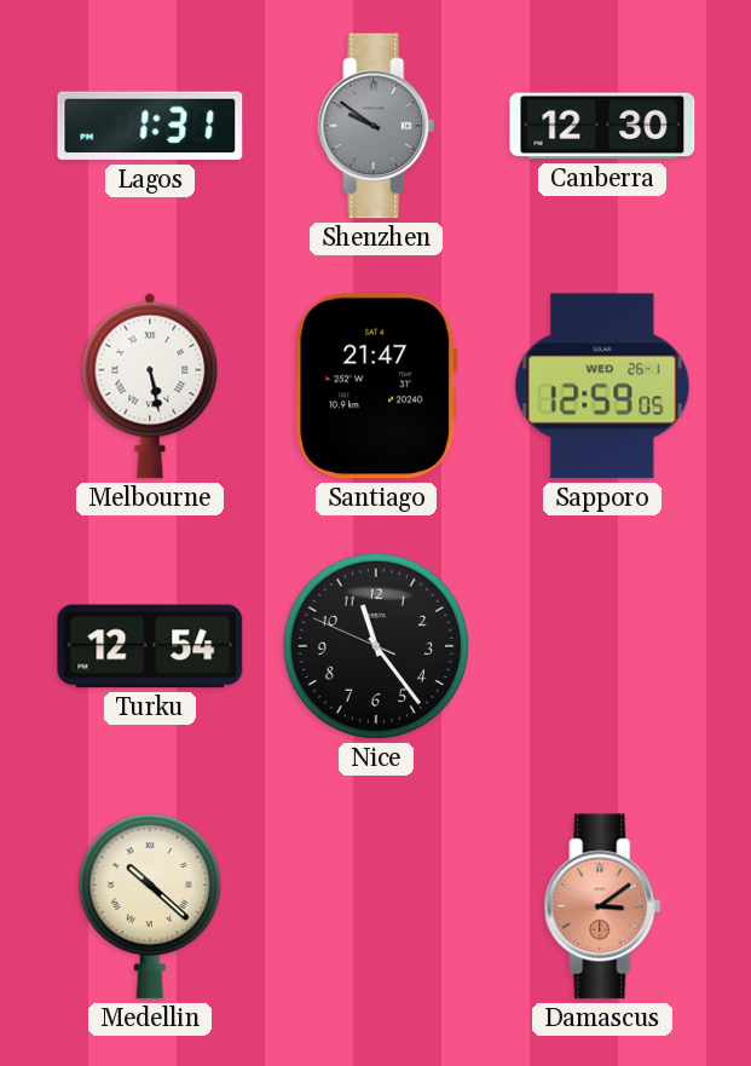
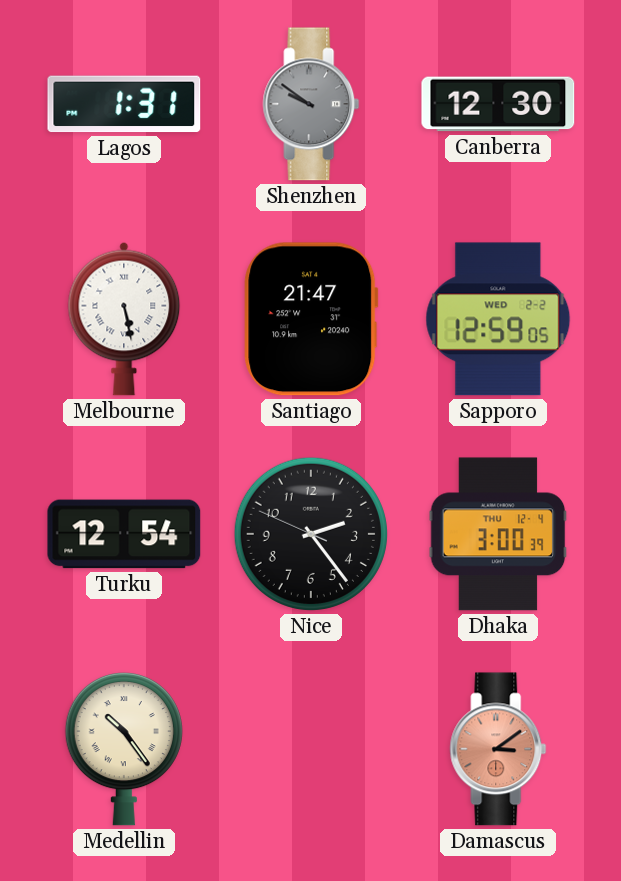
Sapporo date: WED 26-1 -> WED 2-2
Nice: 11:23 -> 2:23
Dhaka: none -> 3:00
Medellin: 10:22 -> 10:24
